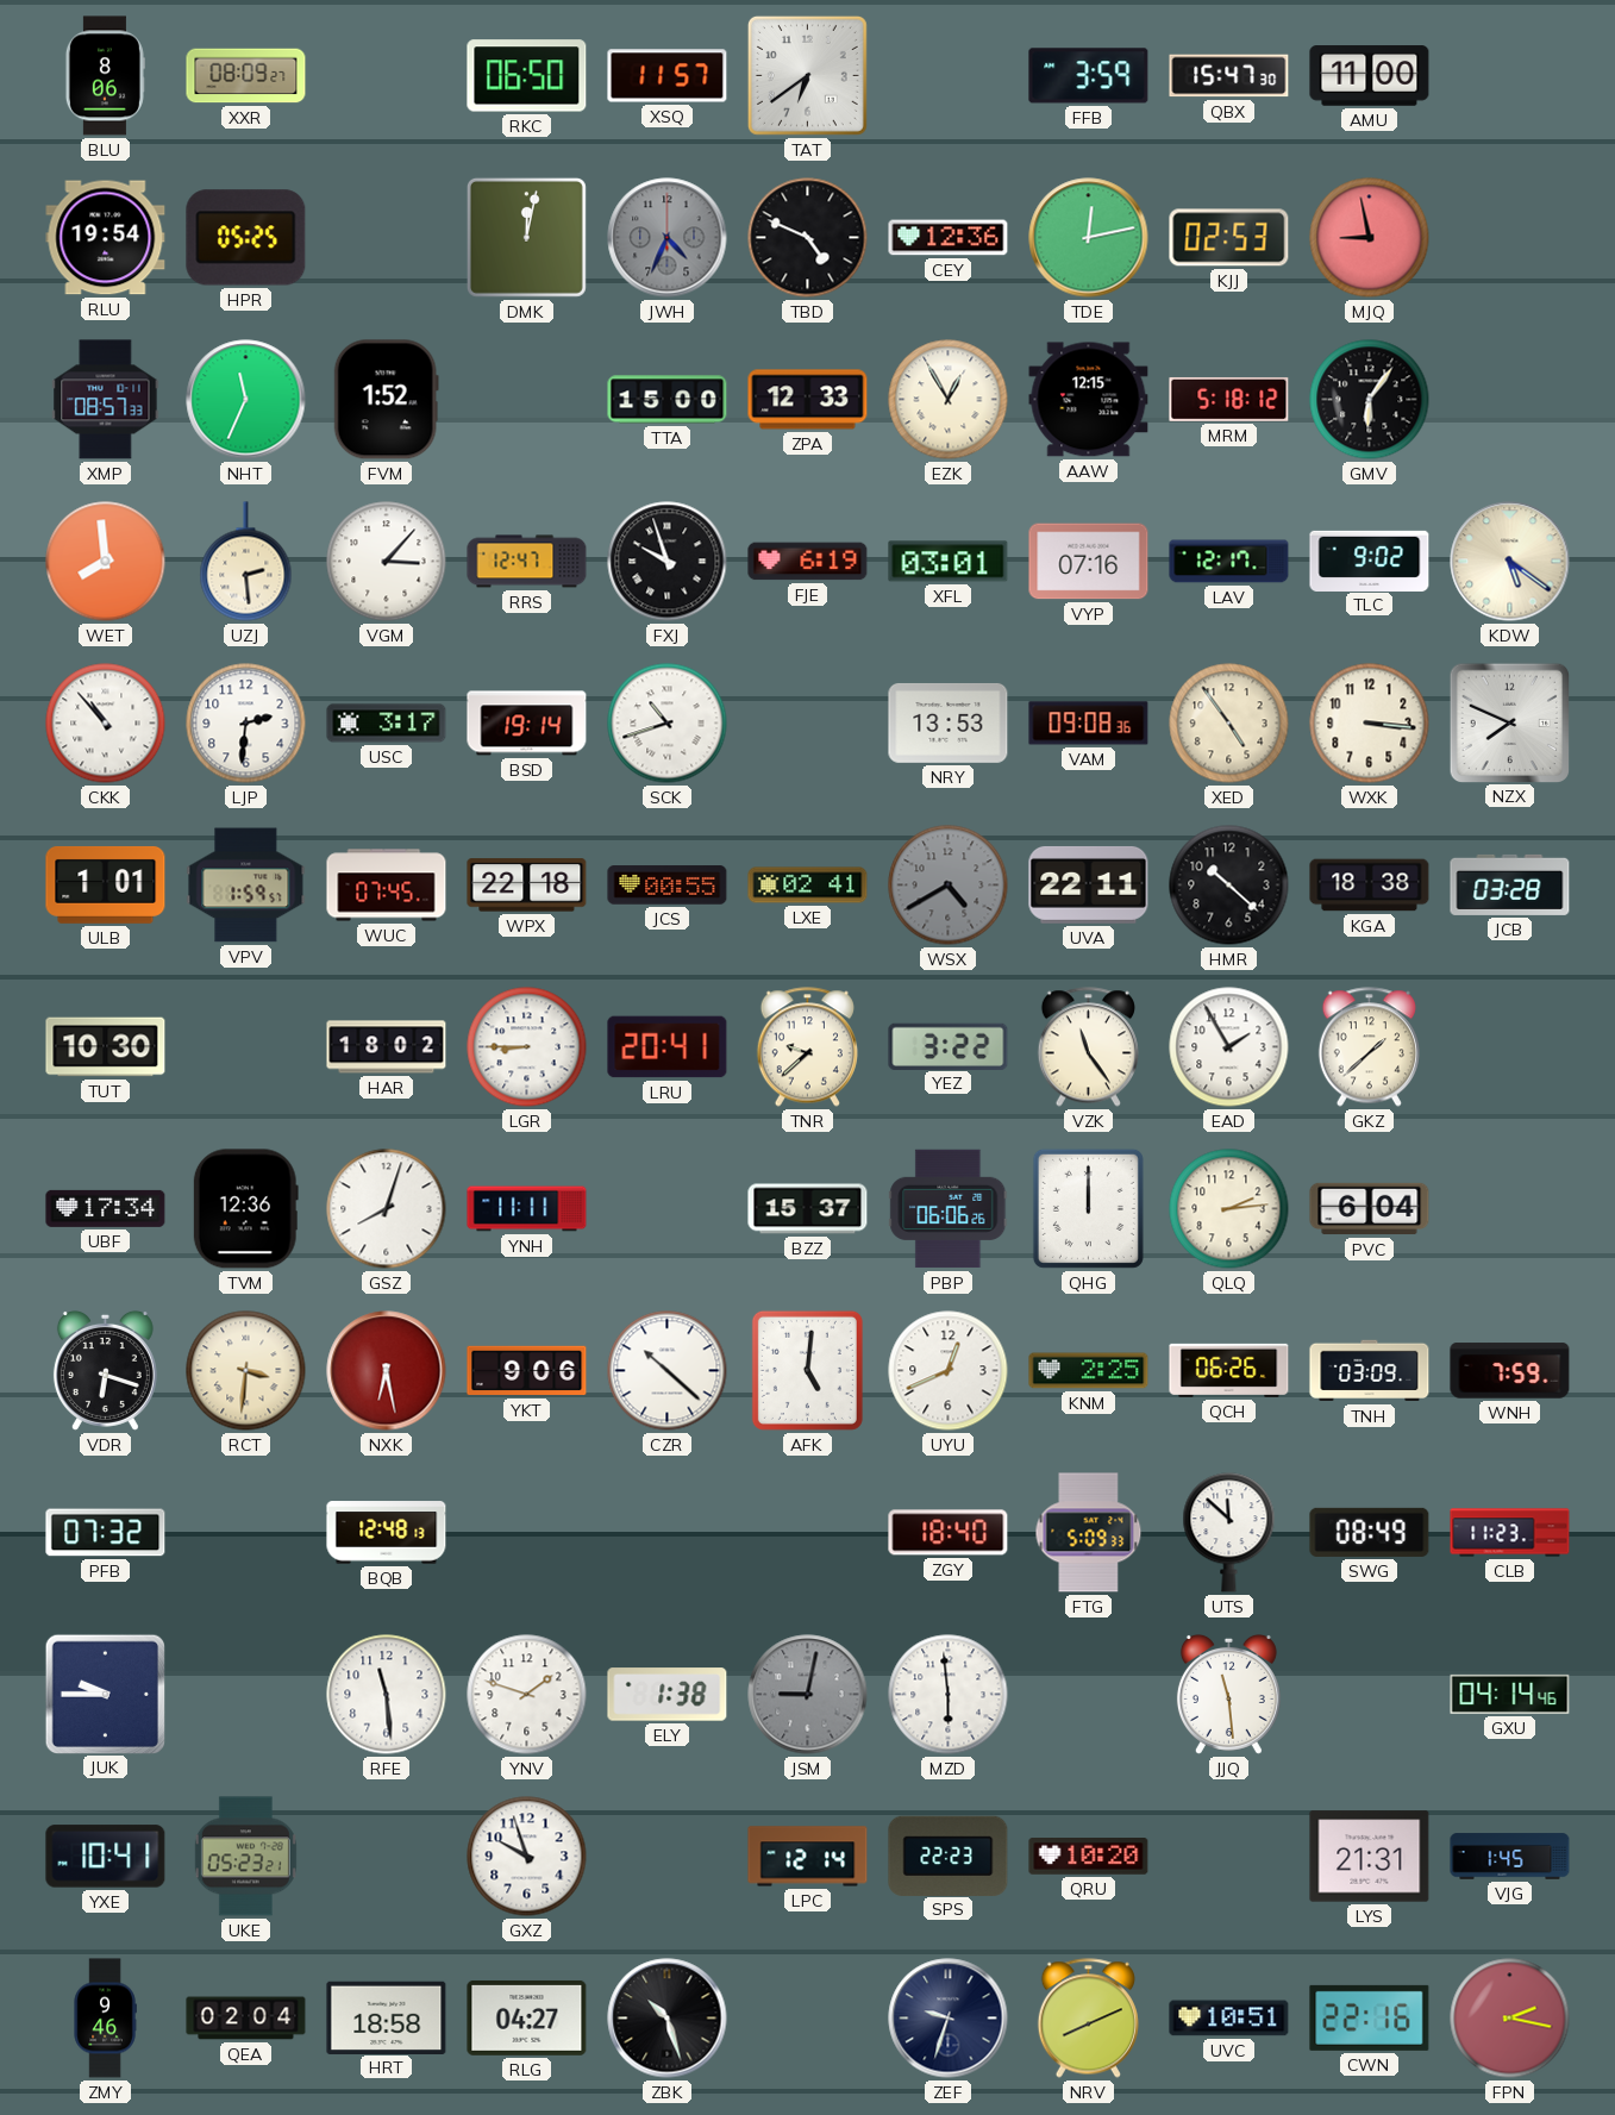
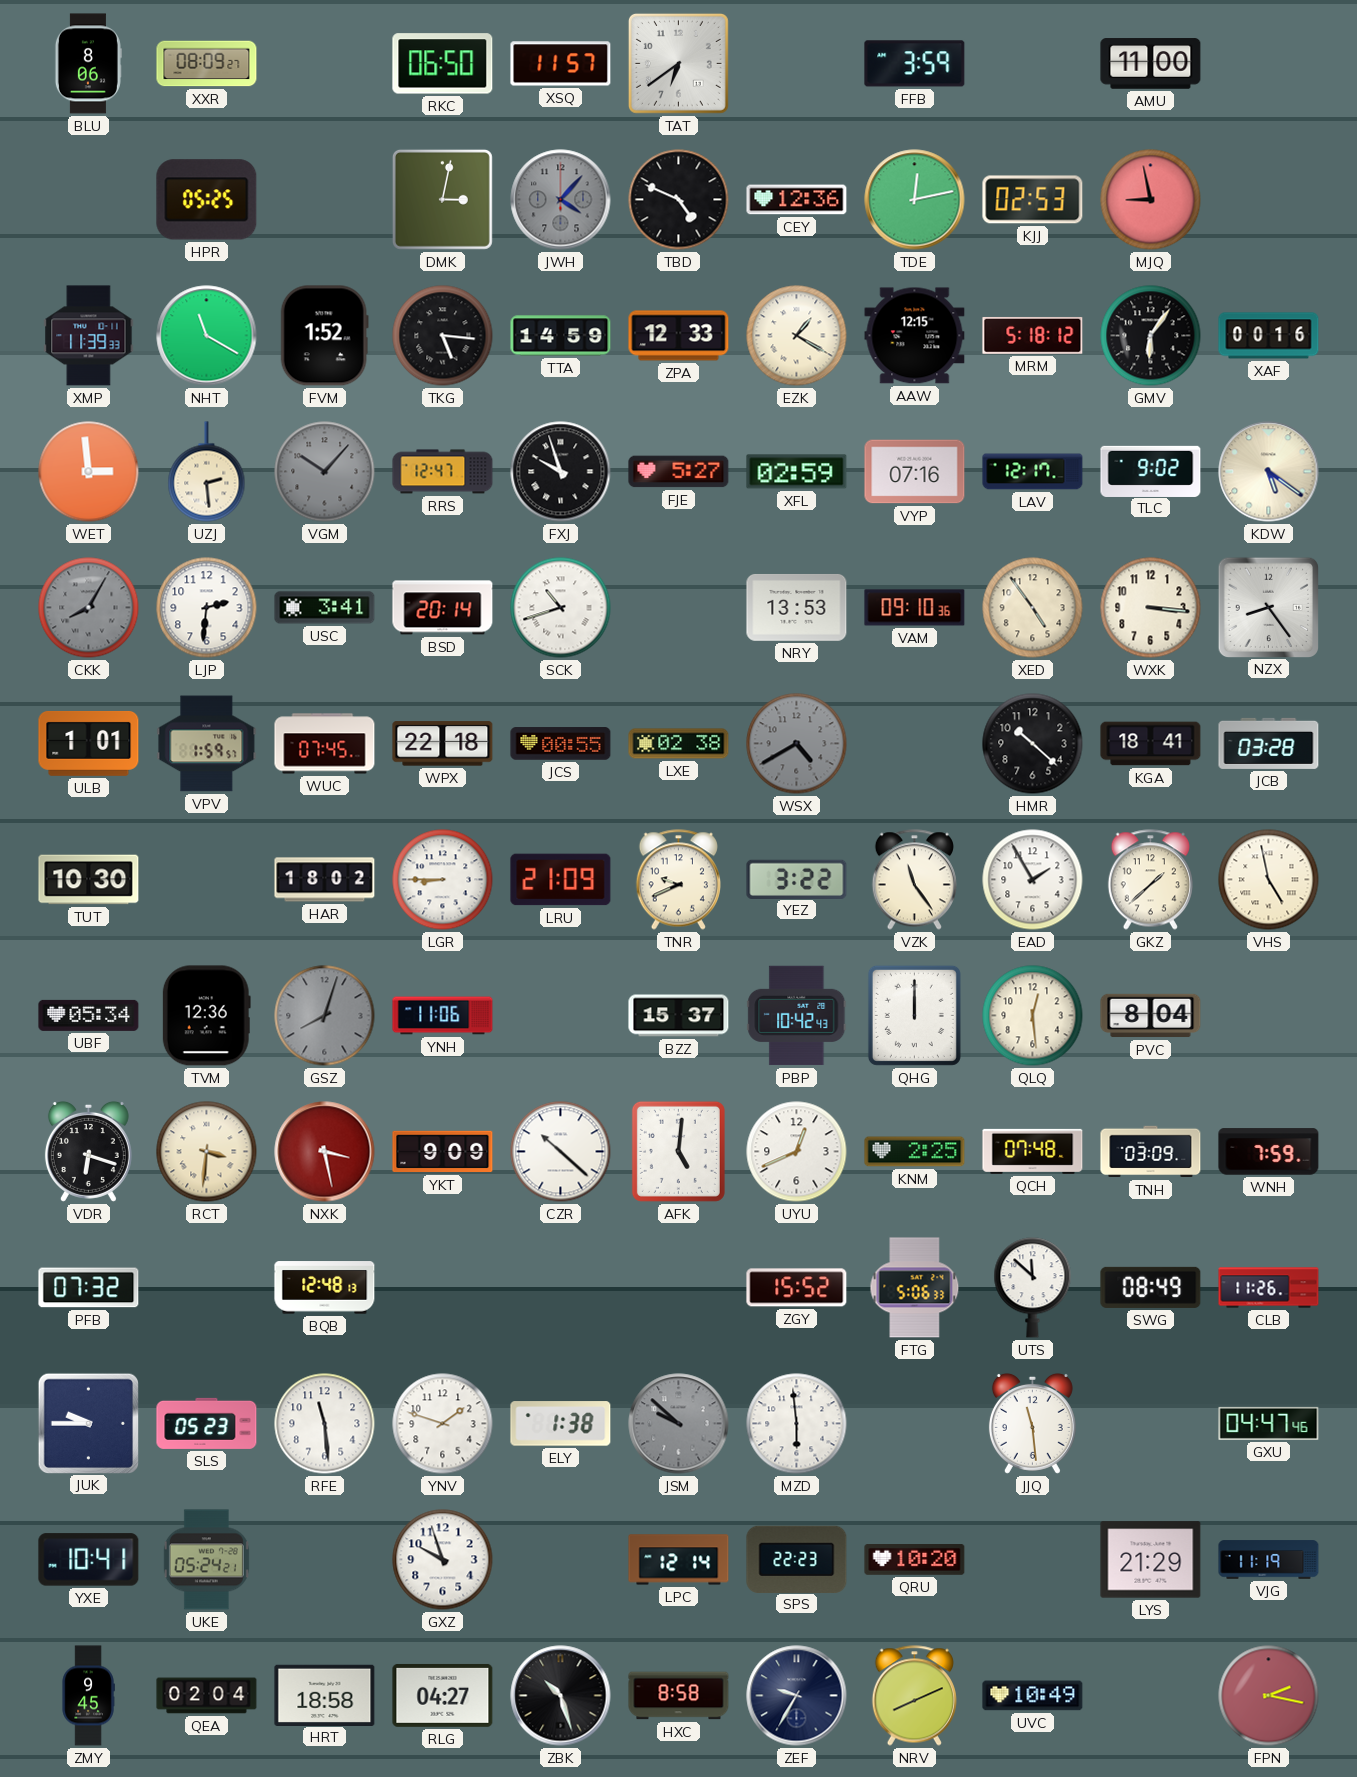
QBX: 15:47 -> none
RLU: 19:54 -> none
DMK: 12:02 -> 3:02
JWH: 4:34 -> 4:07
XMP: 08:57 -> 11:39
NHT: 11:34 -> 11:20
TKG: none -> 5:16
TTA: 15:00 -> 14:59
EZK: 12:55 -> 1:20
XAF: none -> 00:16
WET: 7:59 -> 2:59
VGM: 3:07 -> 10:07
VGM dial: white -> grey
FJE: 6:19 -> 5:27
XFL: 03:01 -> 02:59
CKK: 10:53 -> 8:05
CKK dial: white -> grey
USC: 3:17 -> 3:41
BSD: 19:14 -> 20:14
VAM: 09:08 -> 09:10
NZX: 7:49 -> 8:24
LXE: 02:41 -> 02:38
UVA: 22:11 -> none
KGA: 18:38 -> 18:41
LRU: 20:41 -> 21:09
TNR: 9:38 -> 9:41
VHS: none -> 4:58
UBF: 17:34 -> 05:34
GSZ dial: white -> grey
YNH: 11:11 -> 11:06
PBP: 06:06 -> 10:42
QLQ: 2:14 -> 12:29
PVC: 6:04 -> 8:04
NXK: 6:28 -> 3:28
YKT: 9:06 -> 9:09
QCH: 06:26 -> 07:48
ZGY: 18:40 -> 15:52
FTG: 5:09 -> 5:06
CLB: 11:23 -> 11:26
SLS: none -> 05:23
JSM: 9:02 -> 9:52
GXU: 04:14 -> 04:47
UKE: 05:23 -> 05:24
LYS: 21:31 -> 21:29
VJG: 1:45 -> 11:19
ZMY: 9:46 -> 9:45
HXC: none -> 8:58
ZEF: 9:33 -> 9:35
UVC: 10:51 -> 10:49
CWN: 22:16 -> none
